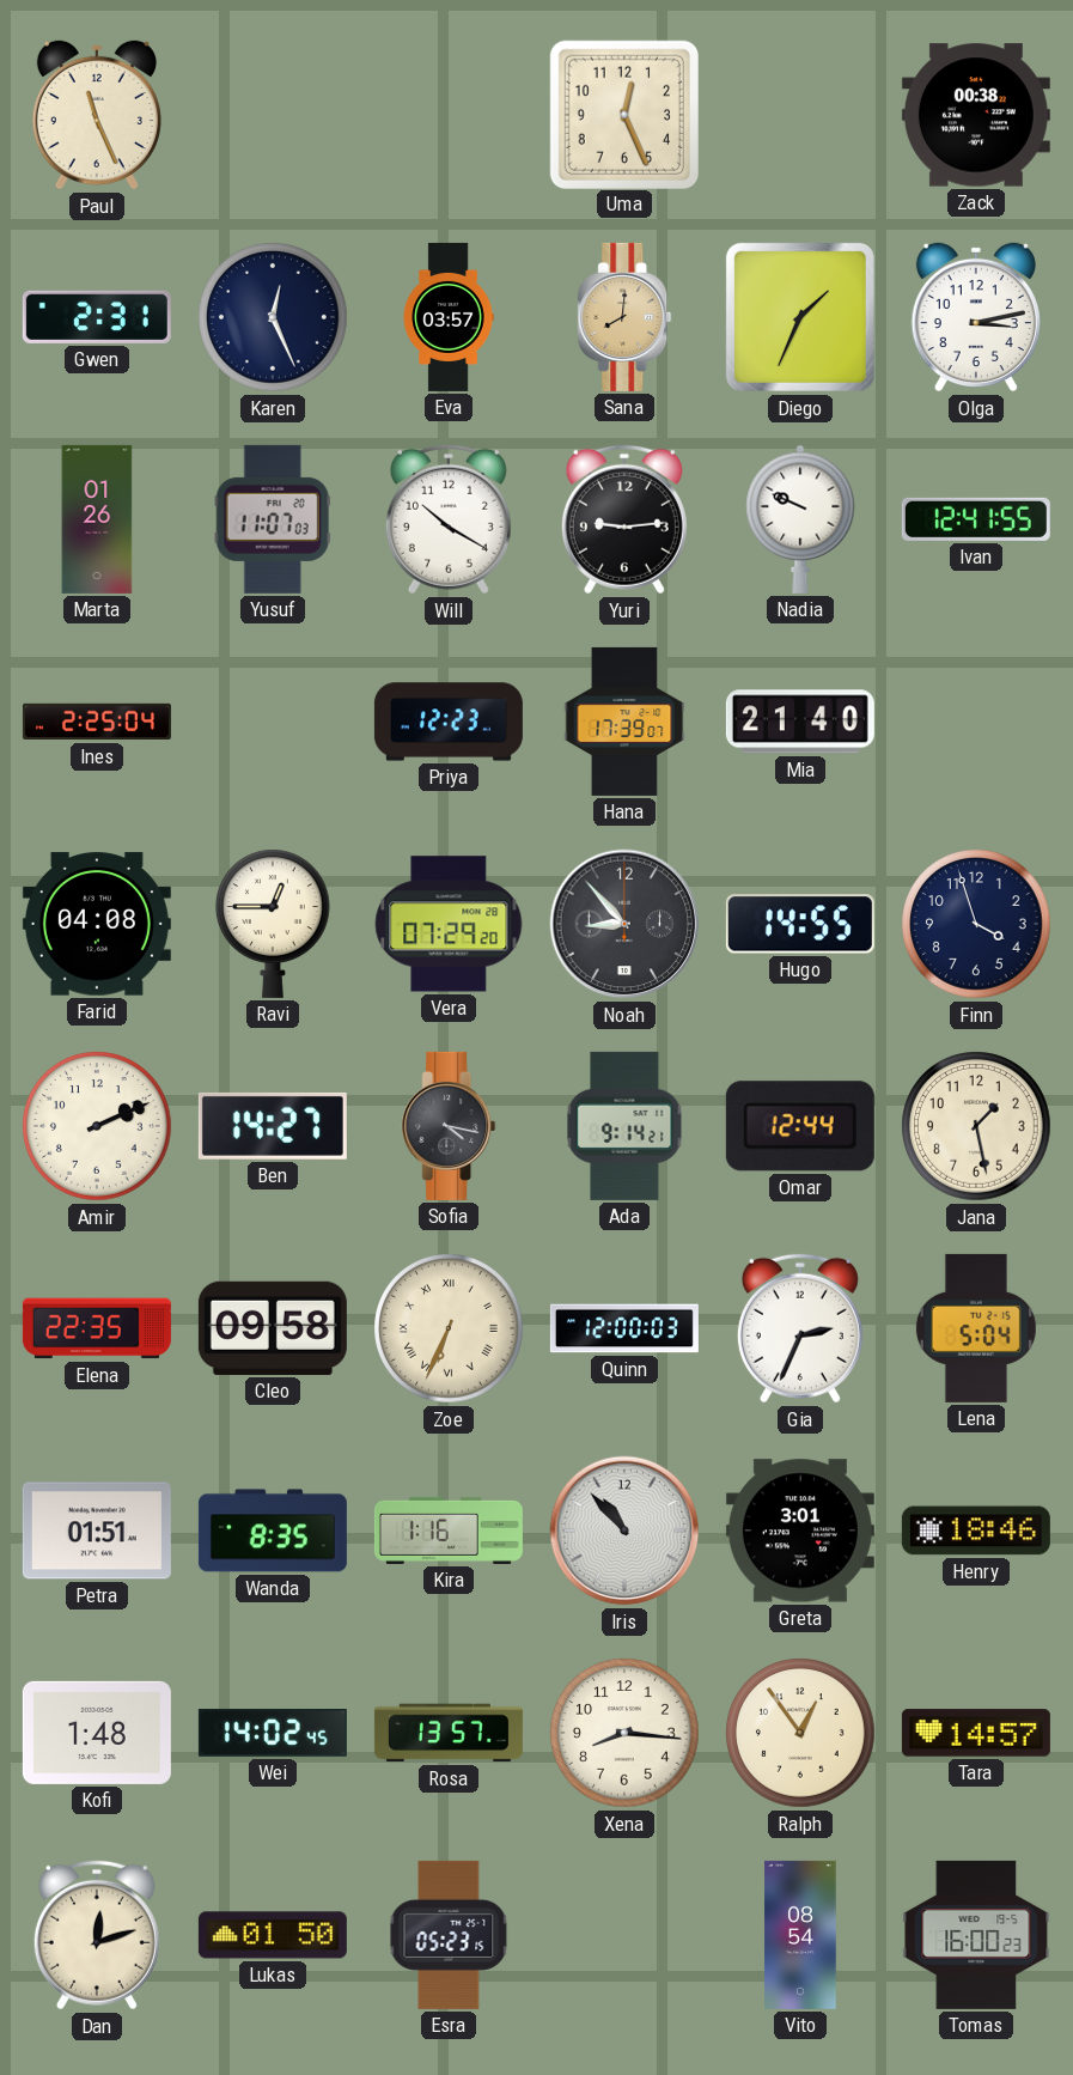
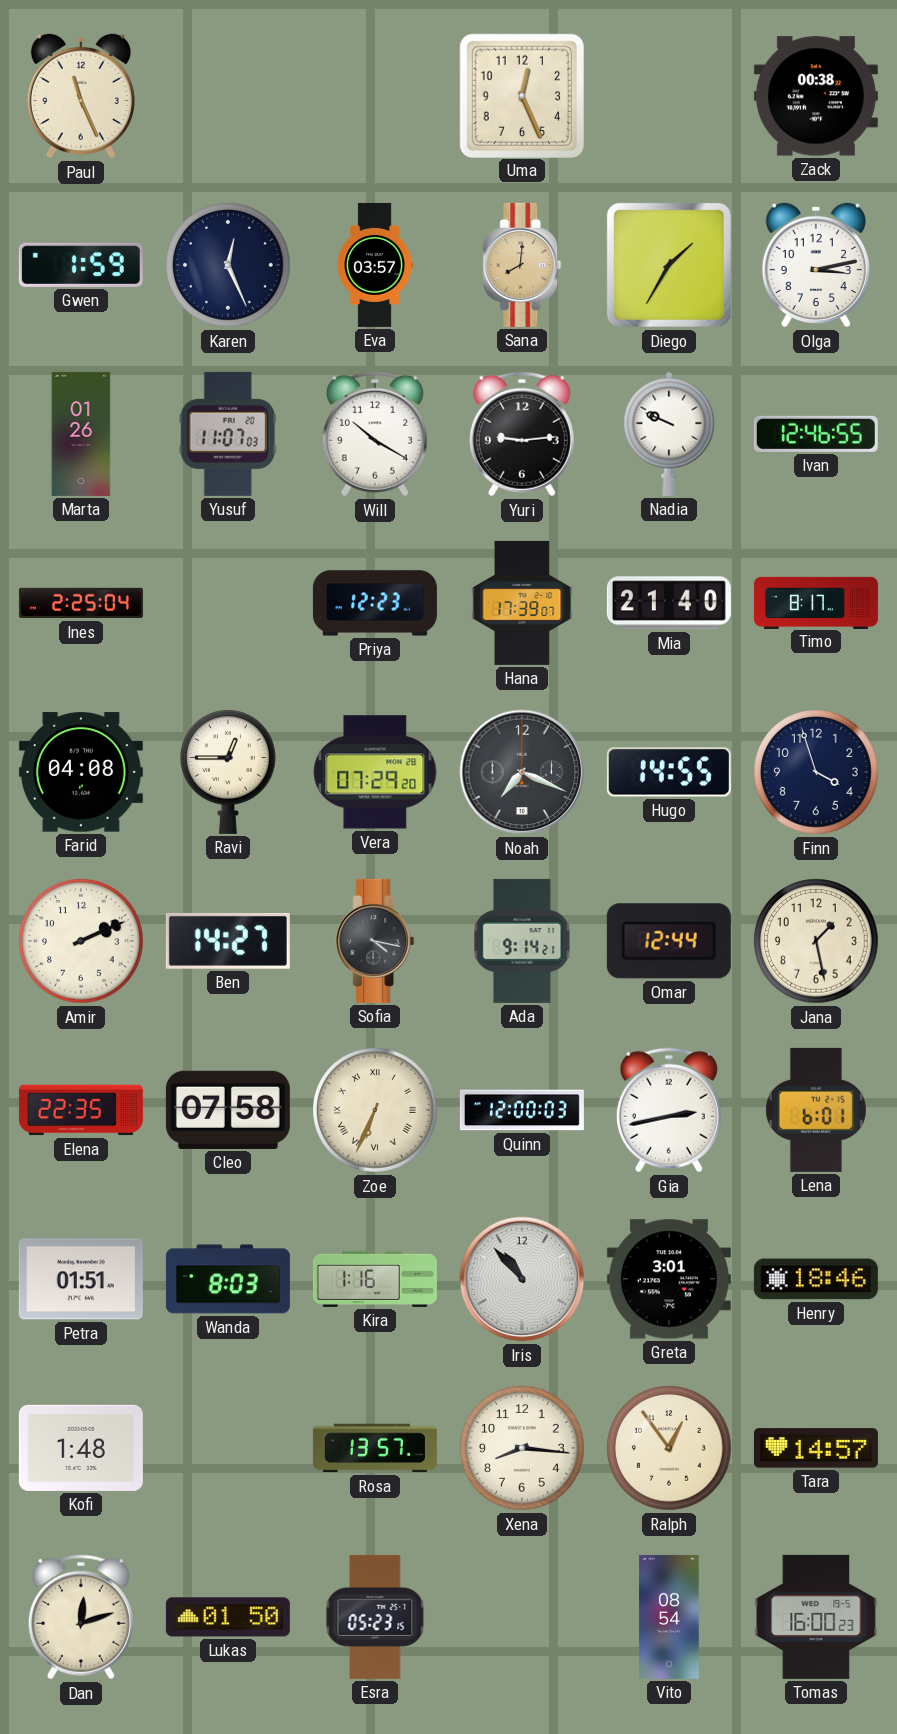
Gwen: 2:31 -> 1:59
Diego: 1:34 -> 1:35
Ivan: 12:41 -> 12:46
Timo: none -> 8:17
Noah: 8:53 -> 7:19
Cleo: 09:58 -> 07:58
Gia: 2:34 -> 2:43
Lena: 5:04 -> 6:01
Wanda: 8:35 -> 8:03
Wei: 14:02 -> none
